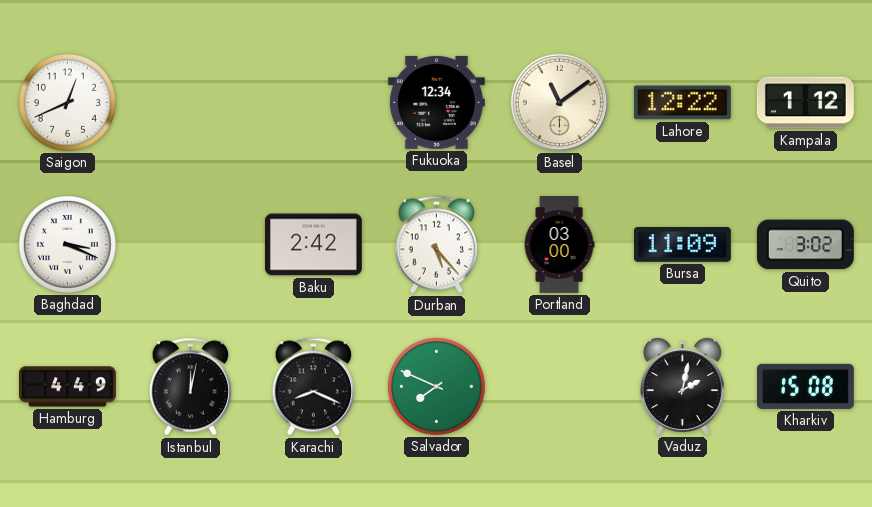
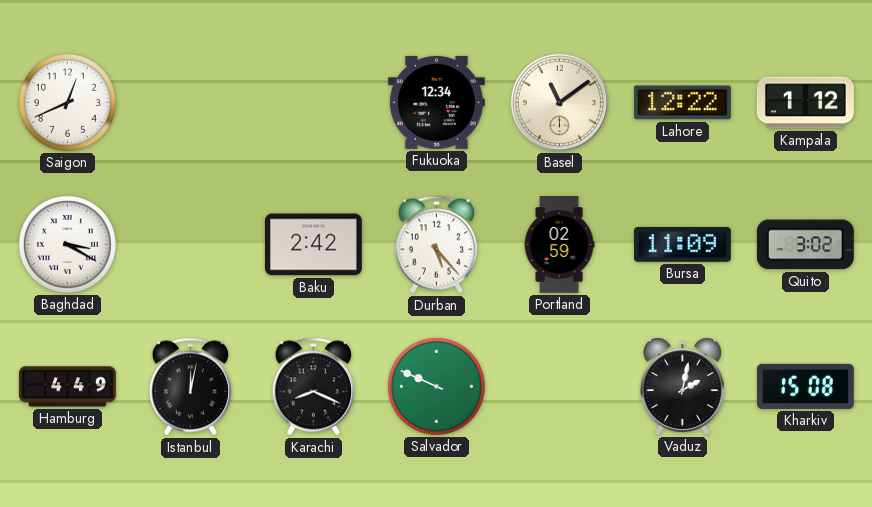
Baghdad: 3:19 -> 3:20
Portland: 03:00 -> 02:59
Salvador: 7:49 -> 9:49
